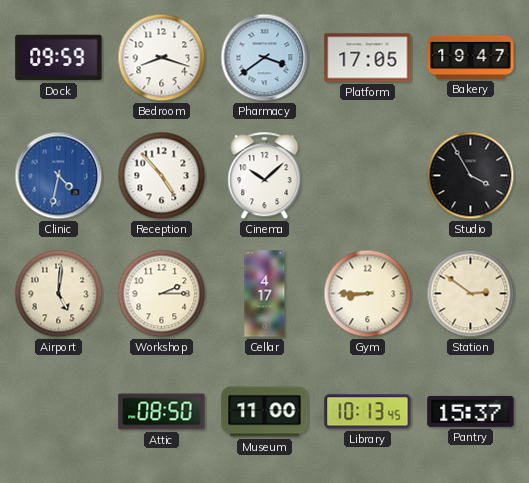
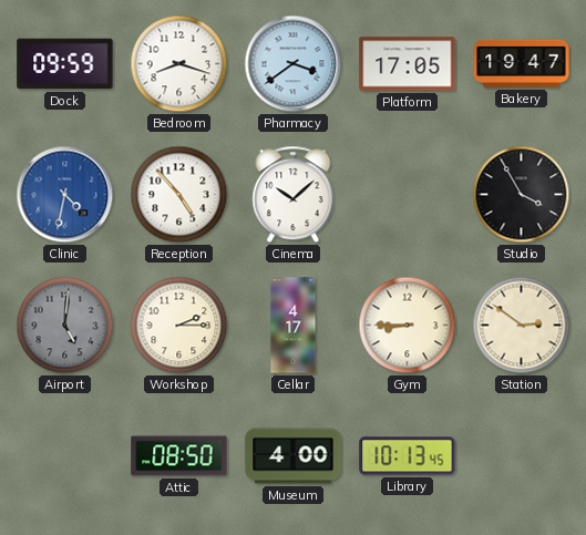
Airport dial: cream -> grey
Museum: 11:00 -> 4:00
Pantry: 15:37 -> none
